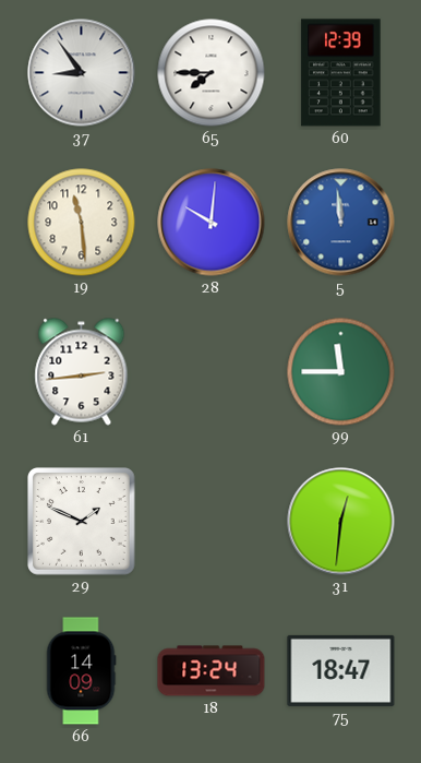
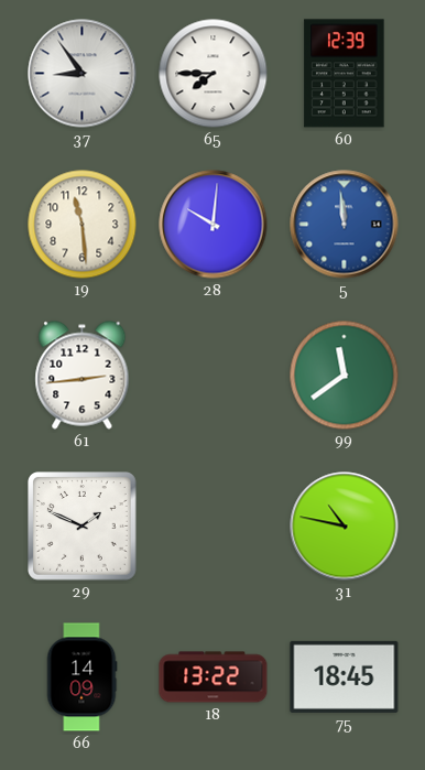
99: 11:45 -> 11:39
31: 12:31 -> 10:47
18: 13:24 -> 13:22
75: 18:47 -> 18:45
